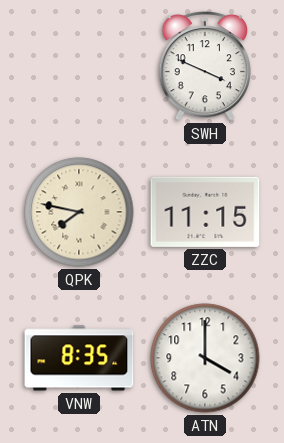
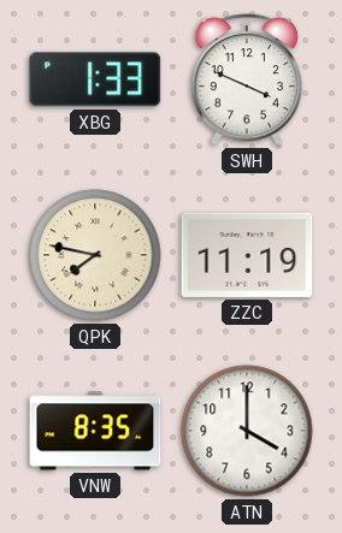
XBG: none -> 1:33
ZZC: 11:15 -> 11:19
